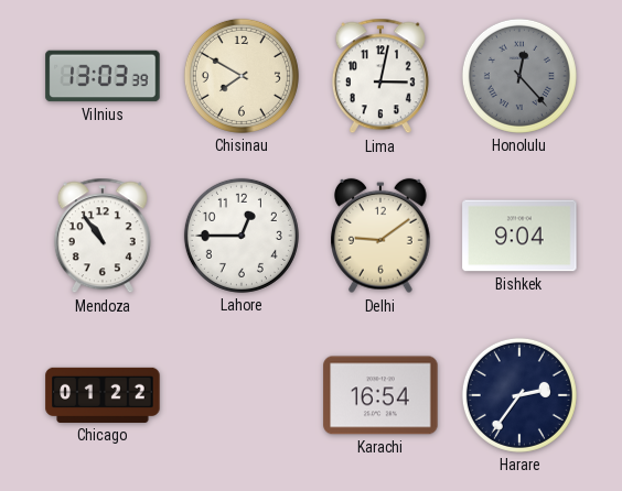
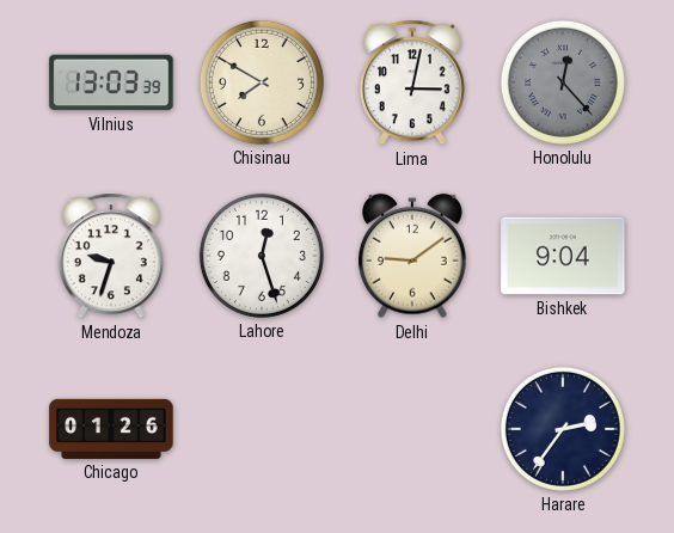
Mendoza: 10:54 -> 9:33
Lahore: 12:45 -> 12:27
Chicago: 01:22 -> 01:26
Karachi: 16:54 -> none
